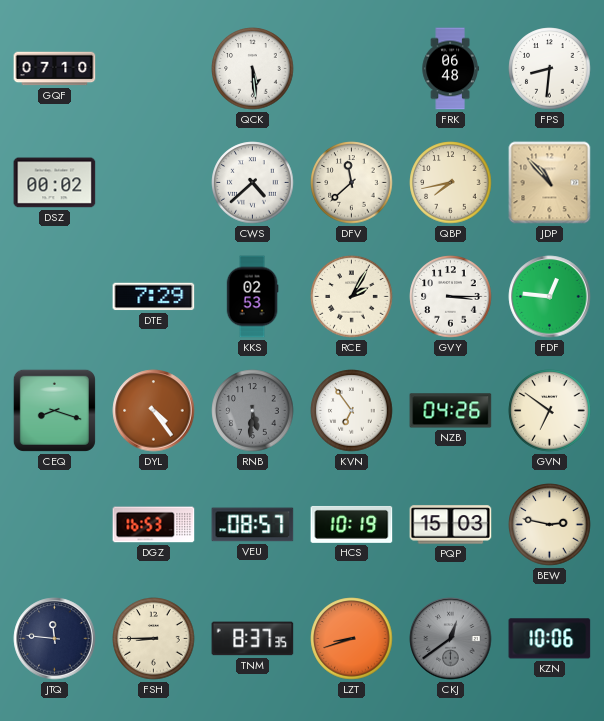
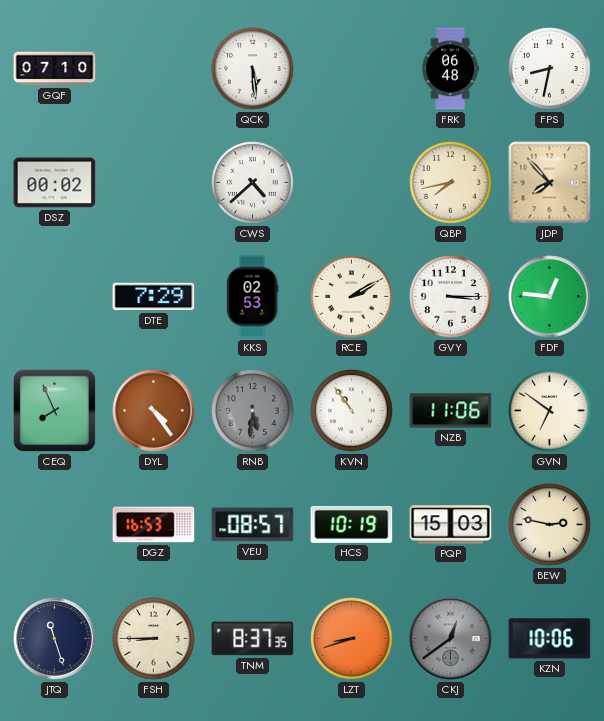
FPS: 8:31 -> 8:32
DFV: 11:38 -> none
JDP: 10:53 -> 7:53
RCE: 2:05 -> 2:10
CEQ: 8:18 -> 7:56
KVN: 6:54 -> 10:54
NZB: 04:26 -> 11:06
JTQ: 11:46 -> 11:27
